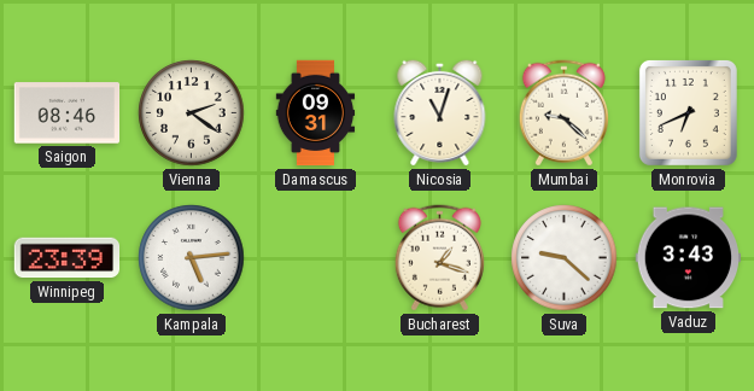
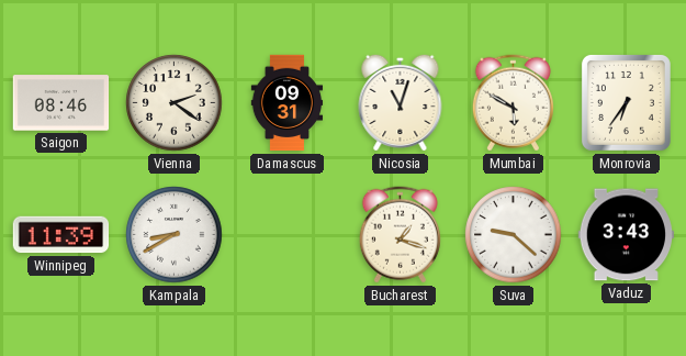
Mumbai: 9:22 -> 5:50
Monrovia: 6:41 -> 6:36
Winnipeg: 23:39 -> 11:39
Kampala: 5:14 -> 8:40
